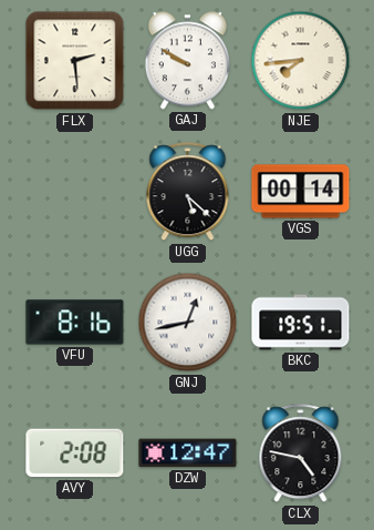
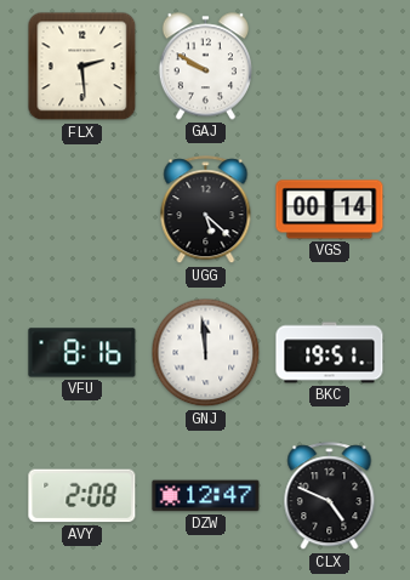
NJE: 7:44 -> none
GNJ: 12:43 -> 11:59
CLX: 4:47 -> 4:49
